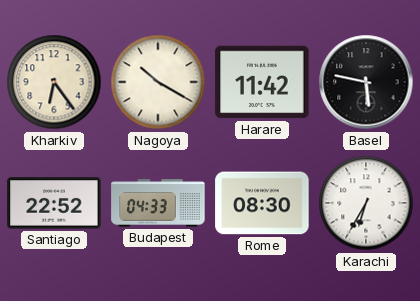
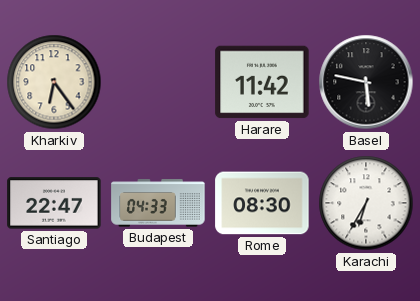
Nagoya: 10:20 -> none
Santiago: 22:52 -> 22:47
